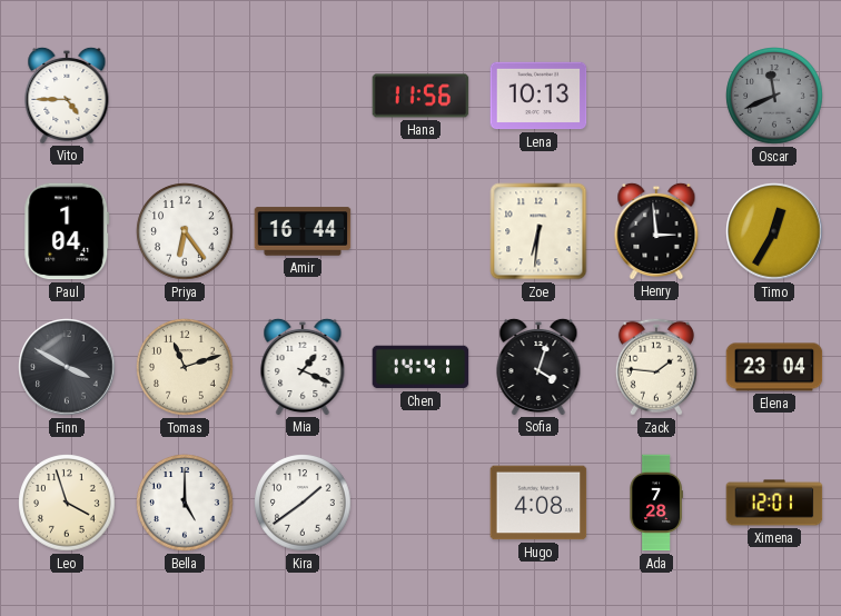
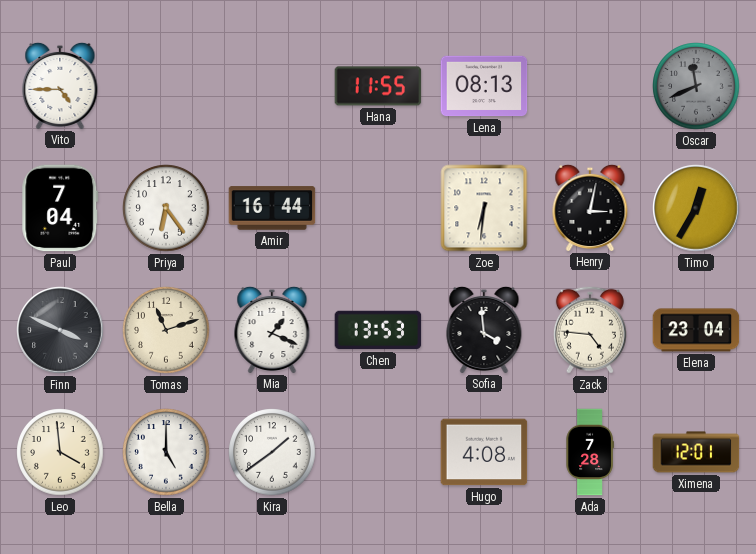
Hana: 11:56 -> 11:55
Lena: 10:13 -> 08:13
Paul: 1:04 -> 7:04
Henry: 2:59 -> 3:02
Finn: 3:50 -> 3:49
Chen: 14:41 -> 13:53
Sofia: 4:03 -> 3:59
Zack: 1:46 -> 4:46
Leo: 3:57 -> 3:59
